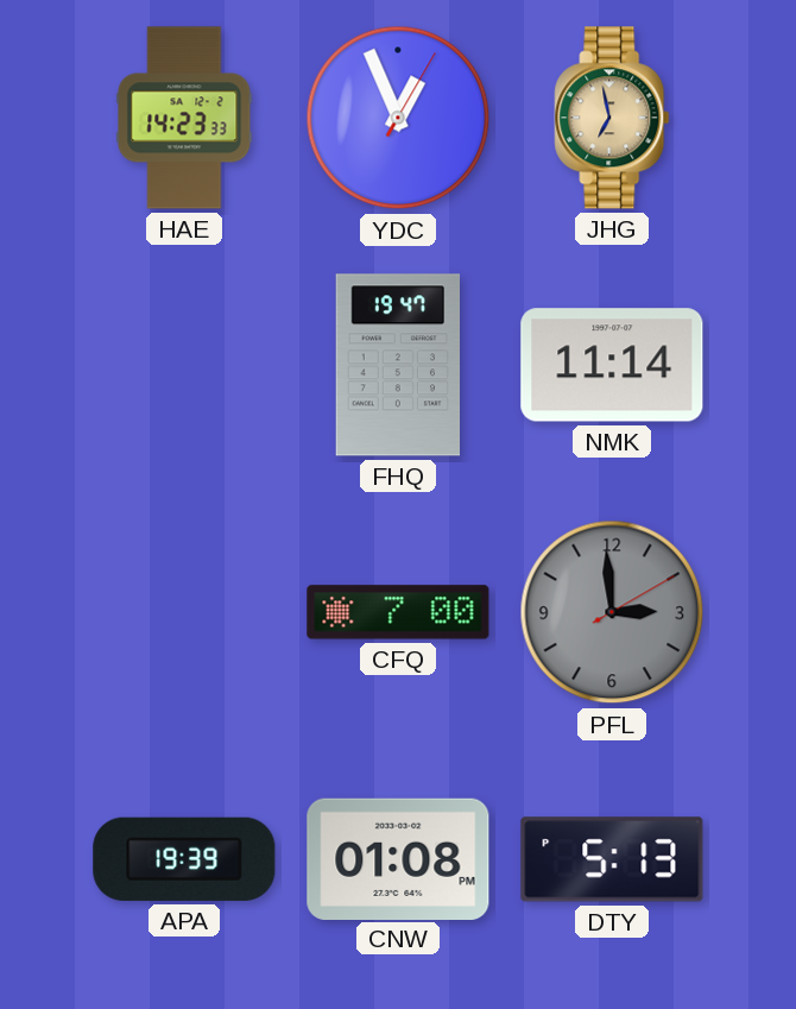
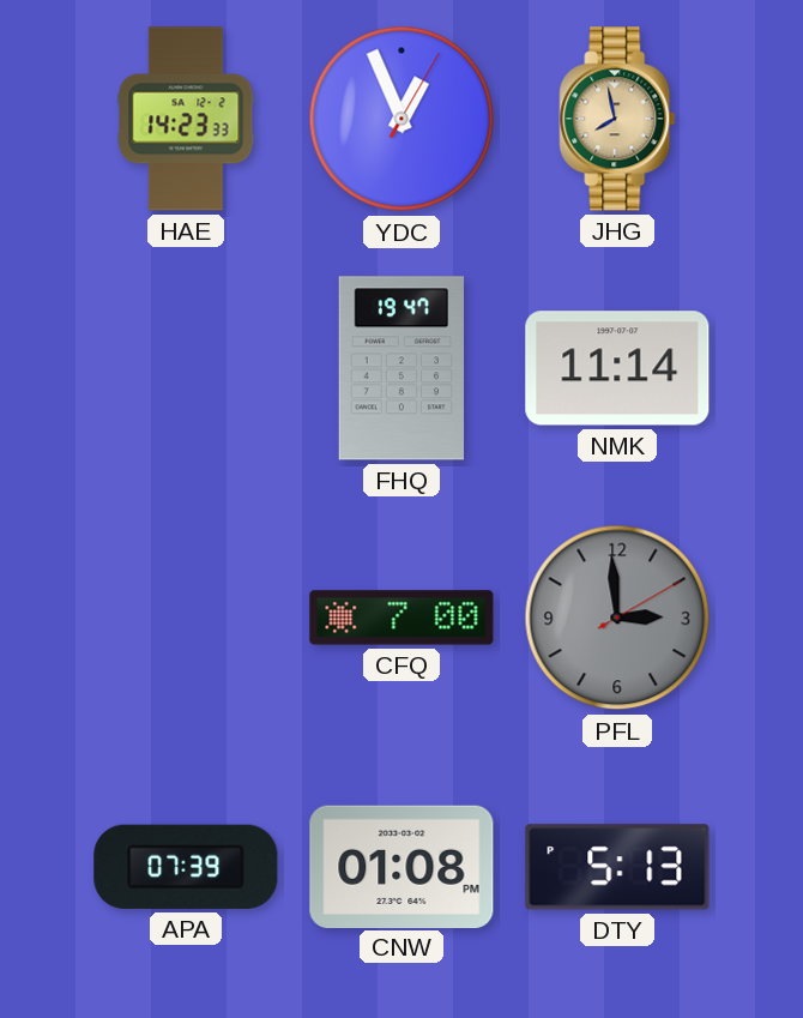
JHG: 6:58 -> 7:58
APA: 19:39 -> 07:39
